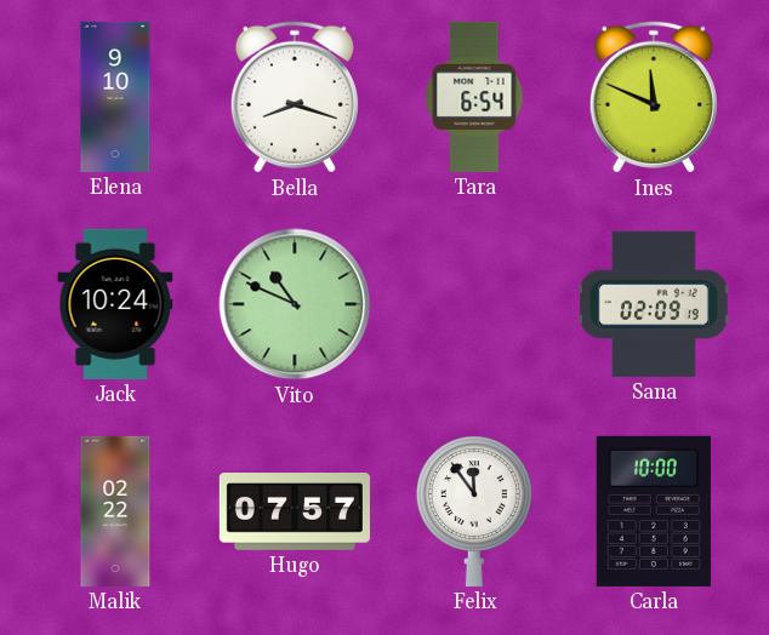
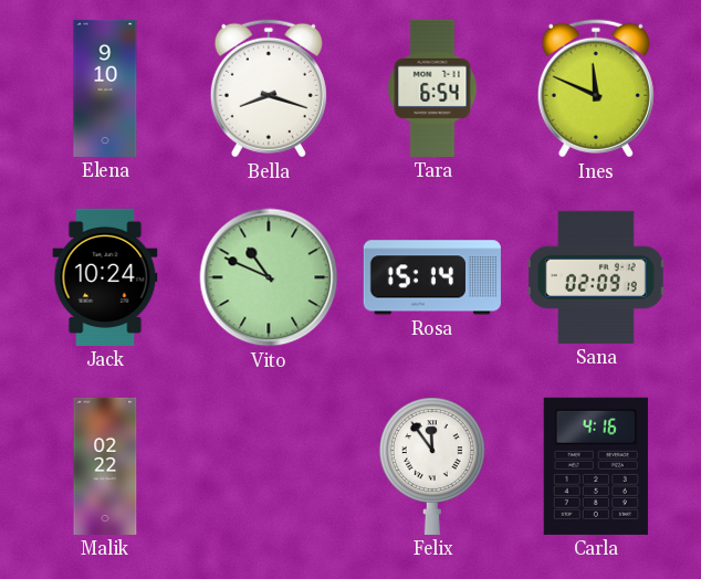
Rosa: none -> 15:14
Hugo: 07:57 -> none
Carla: 10:00 -> 4:16
